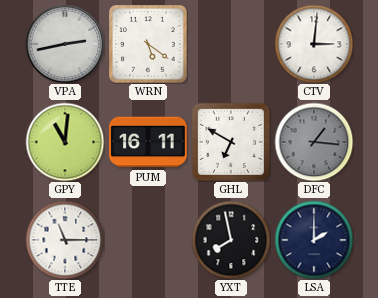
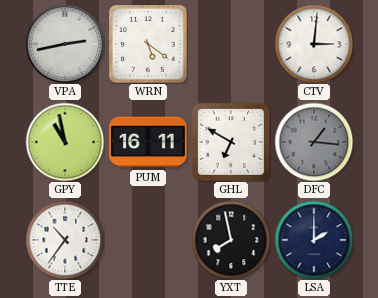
GPY: 11:01 -> 10:58
TTE: 11:15 -> 10:36
